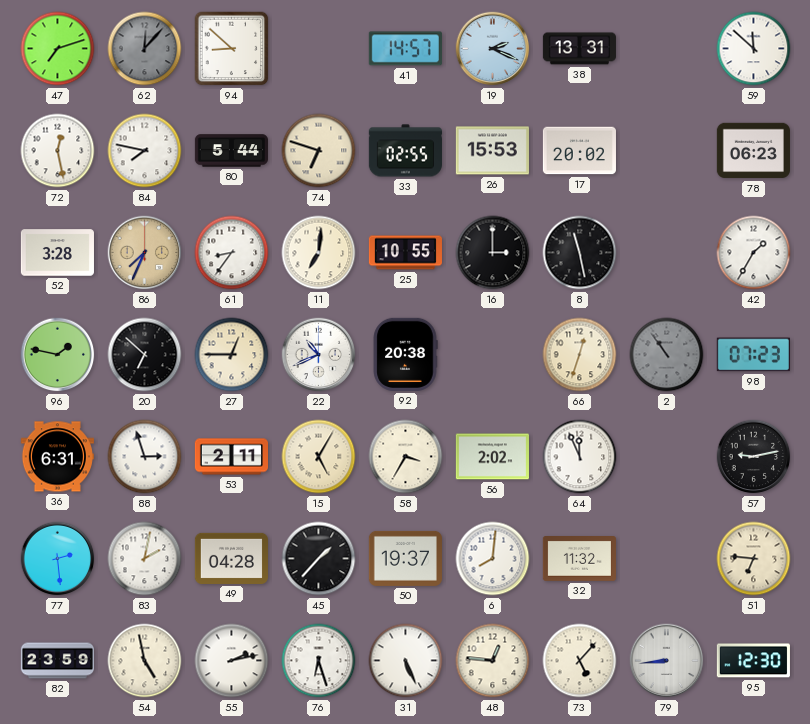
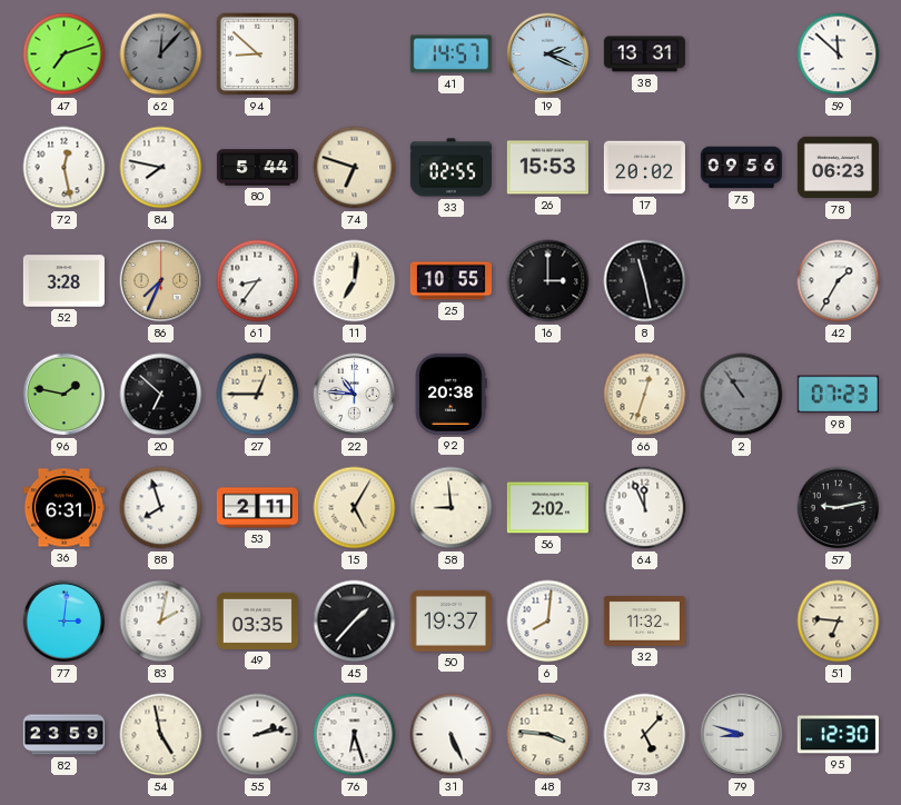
75: none -> 09:56
22: 10:41 -> 10:46
88: 2:57 -> 7:57
58: 3:35 -> 8:59
77: 2:29 -> 3:01
49: 04:28 -> 03:35
48: 12:46 -> 3:46
79: 8:44 -> 8:48
